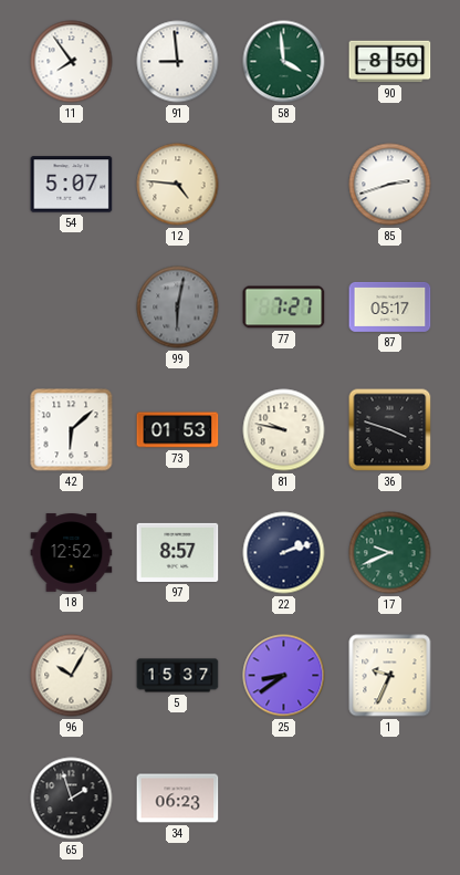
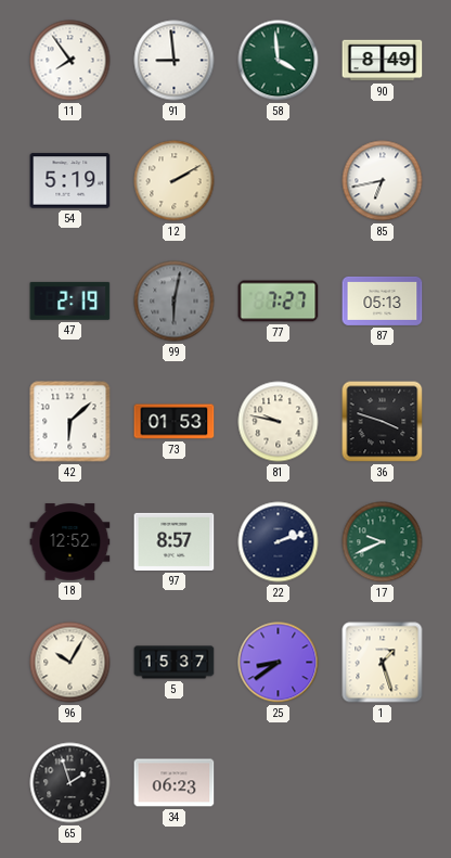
90: 8:50 -> 8:49
54: 5:07 -> 5:19
12: 4:46 -> 2:10
85: 2:42 -> 6:43
47: none -> 2:19
87: 05:17 -> 05:13
1: 9:34 -> 1:27
